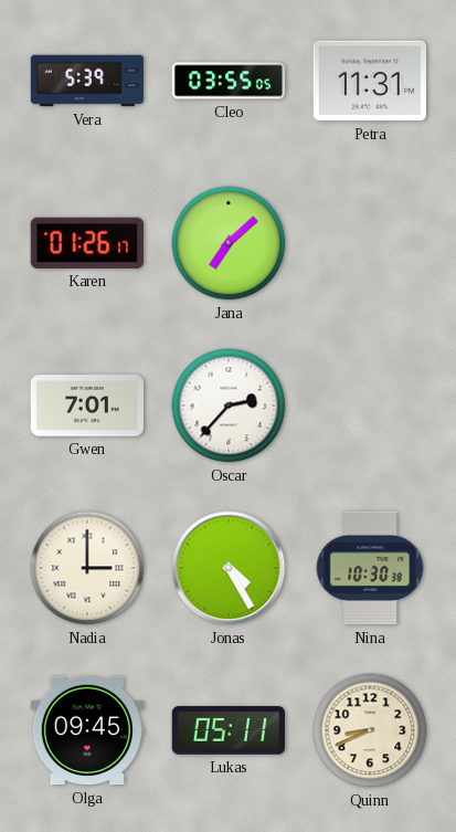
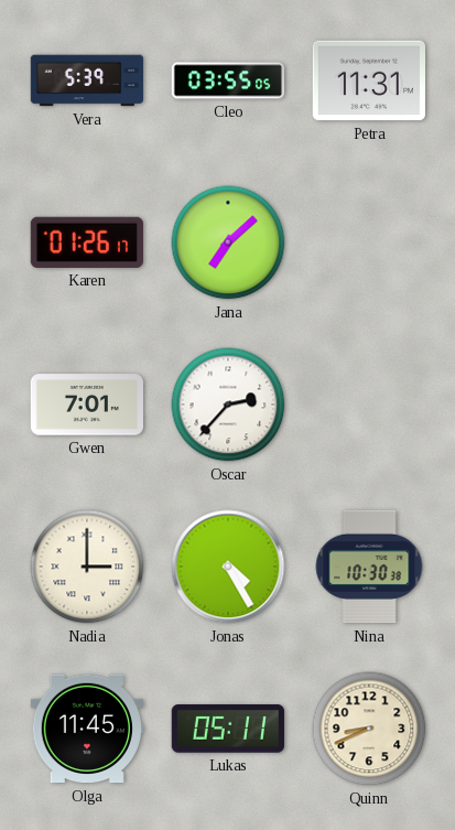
Olga: 09:45 -> 11:45
